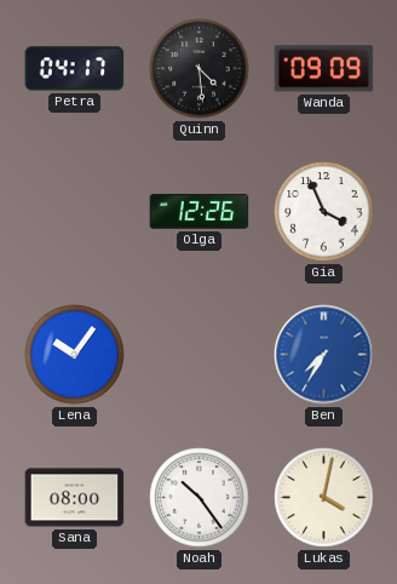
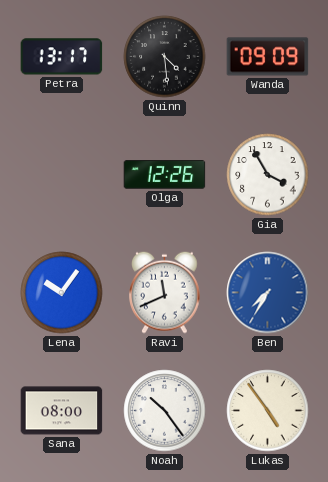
Petra: 04:17 -> 13:17
Gia: 3:56 -> 3:55
Ravi: none -> 11:41
Lukas: 4:02 -> 4:54
